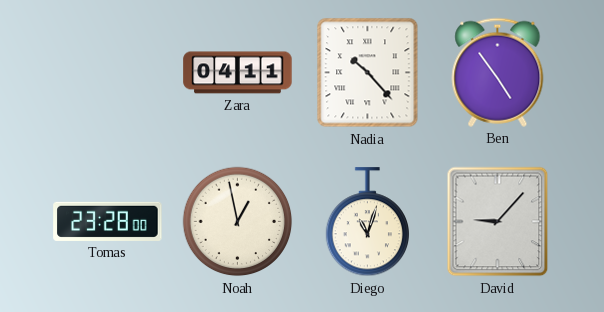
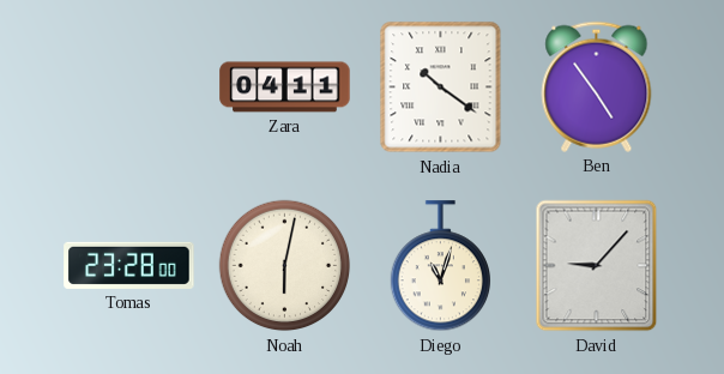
Nadia: 10:23 -> 10:21
Noah: 12:58 -> 6:02
